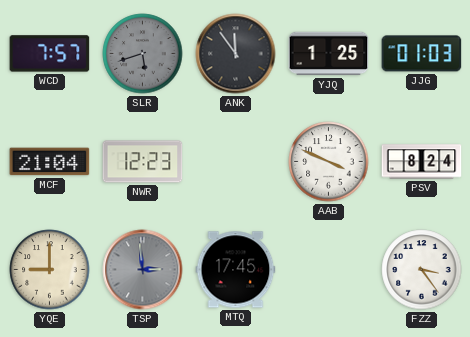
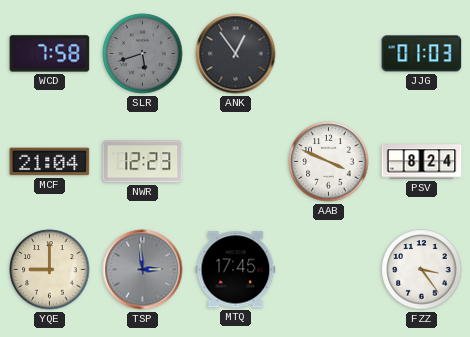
WCD: 7:57 -> 7:58
ANK: 11:54 -> 12:54
YJQ: 1:25 -> none
